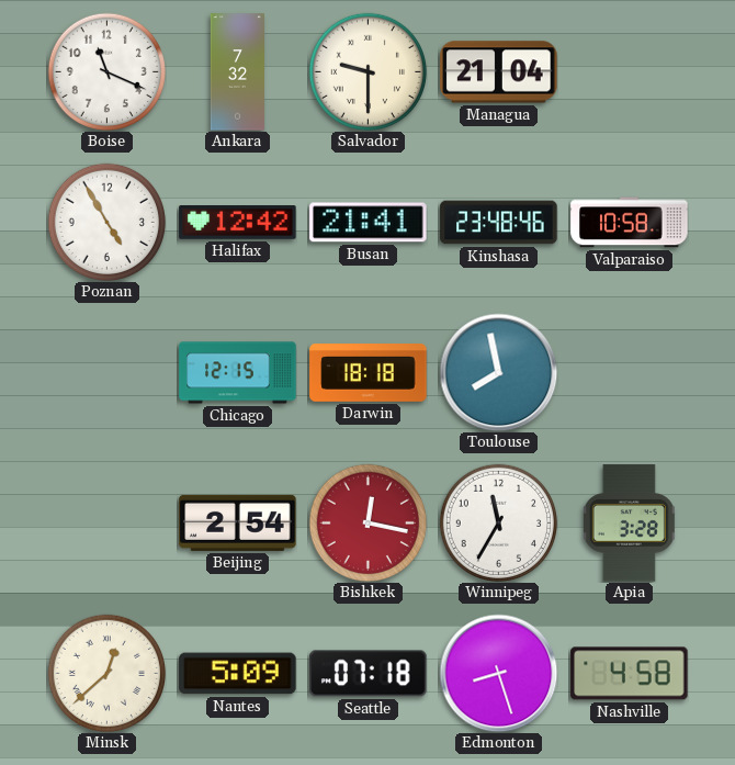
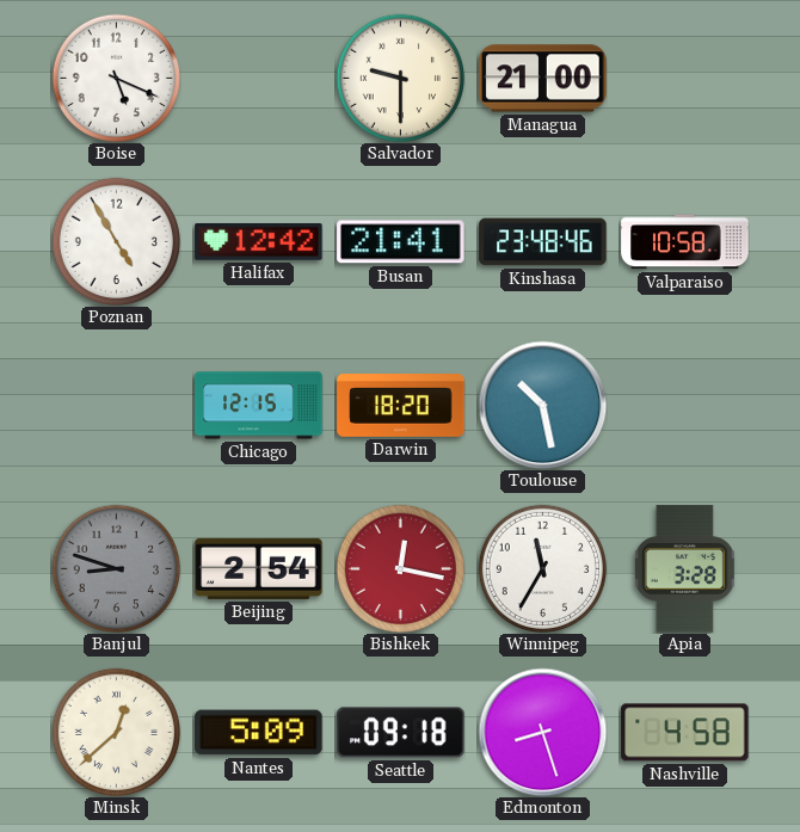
Boise: 11:19 -> 5:19
Ankara: 7:32 -> none
Managua: 21:04 -> 21:00
Darwin: 18:18 -> 18:20
Toulouse: 7:58 -> 10:28
Banjul: none -> 8:48
Seattle: 07:18 -> 09:18
